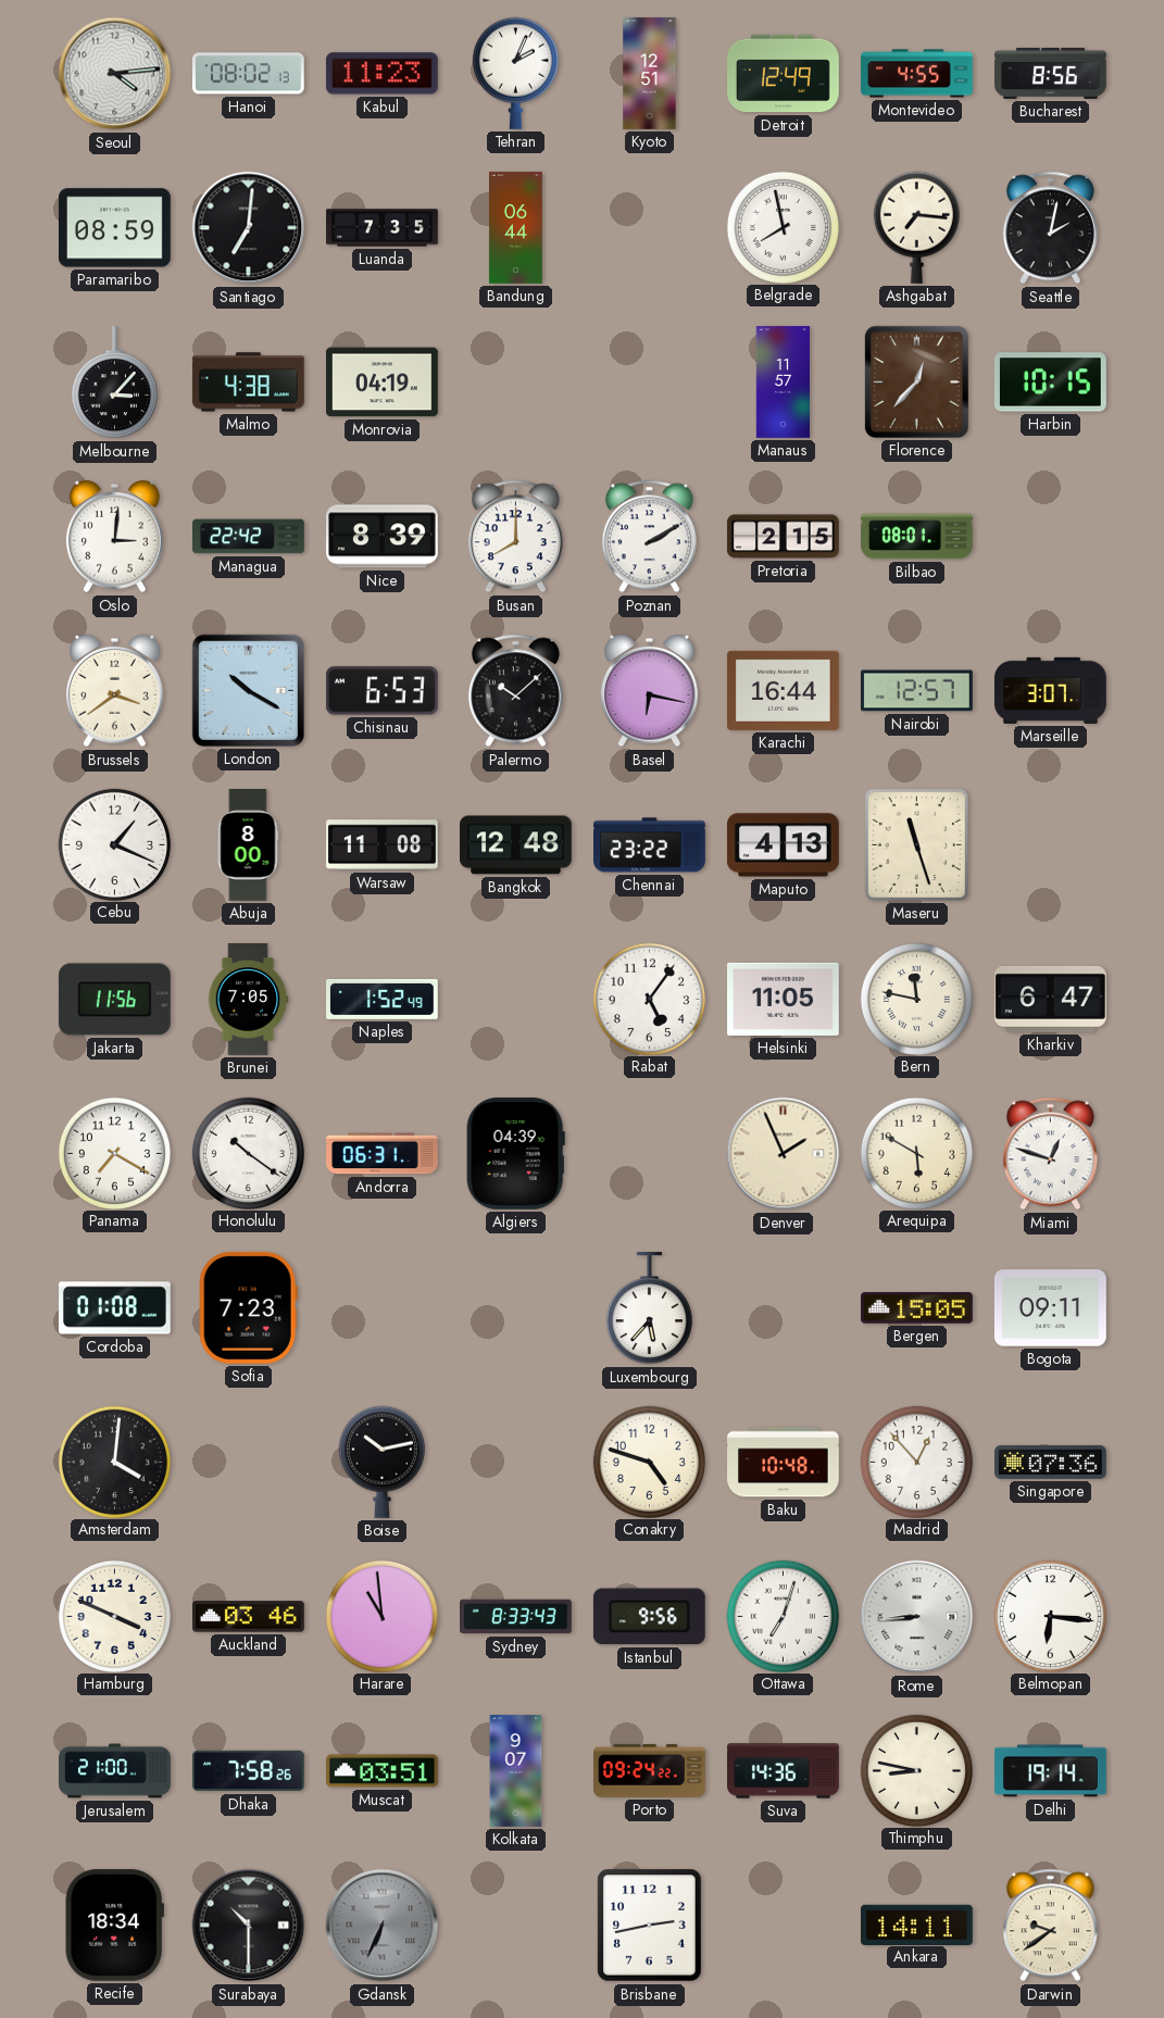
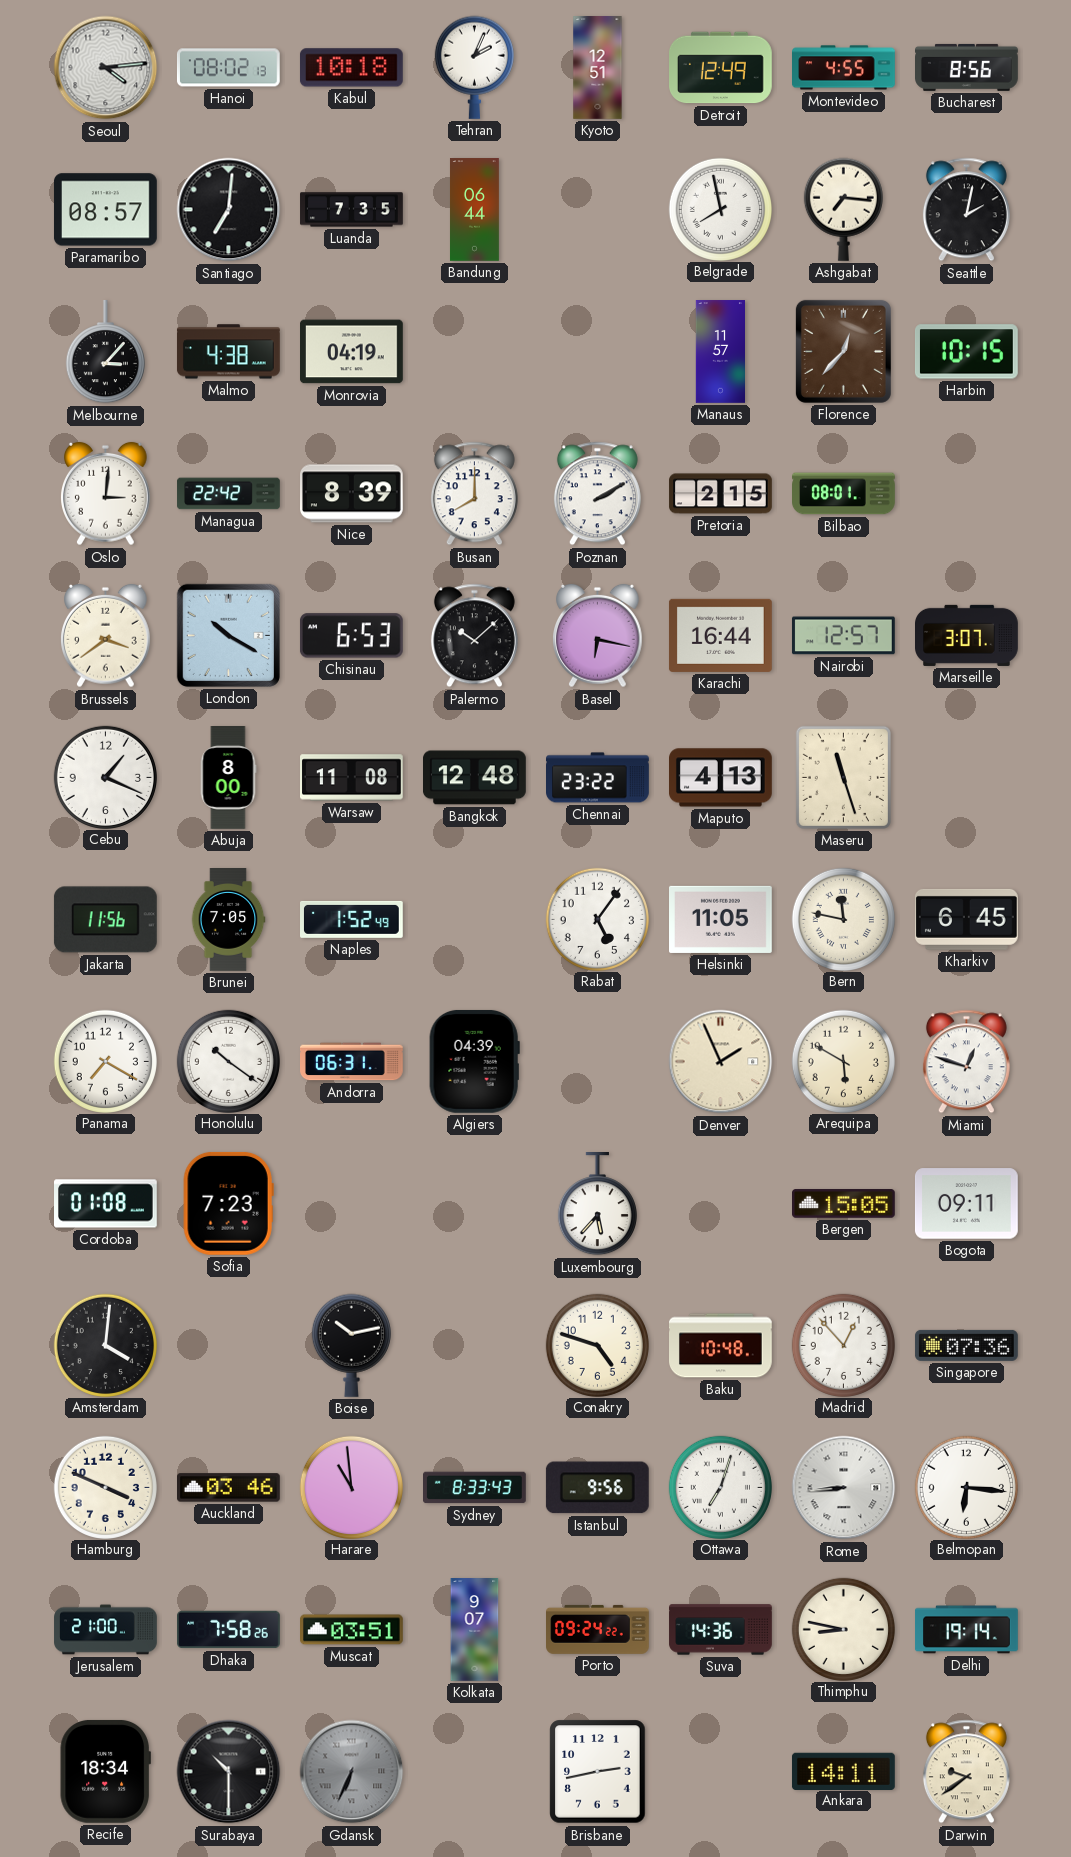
Kabul: 11:23 -> 10:18
Paramaribo: 08:59 -> 08:57
Kharkiv: 6:47 -> 6:45
